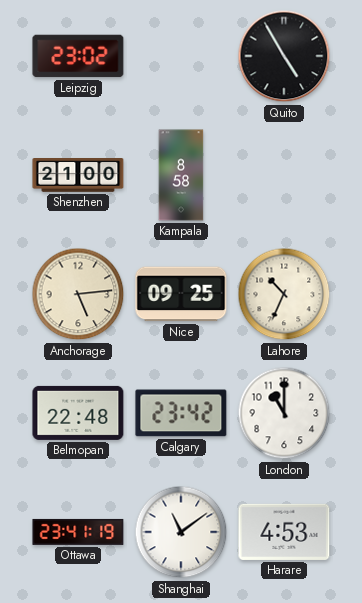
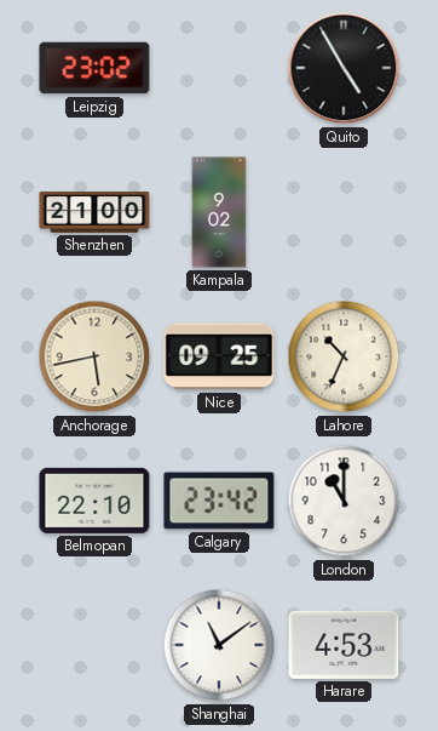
Kampala: 8:58 -> 9:02
Anchorage: 5:14 -> 5:43
Belmopan: 22:48 -> 22:10
Ottawa: 23:41 -> none
